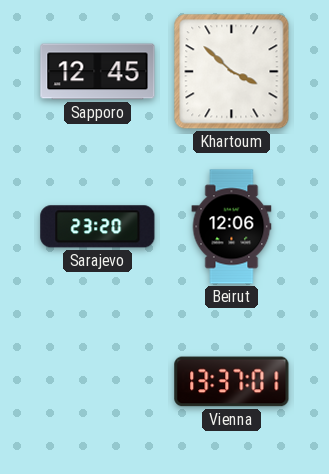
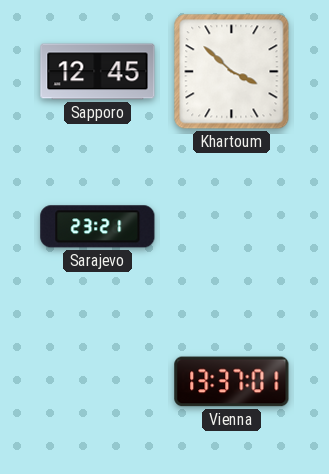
Sarajevo: 23:20 -> 23:21
Beirut: 12:06 -> none
